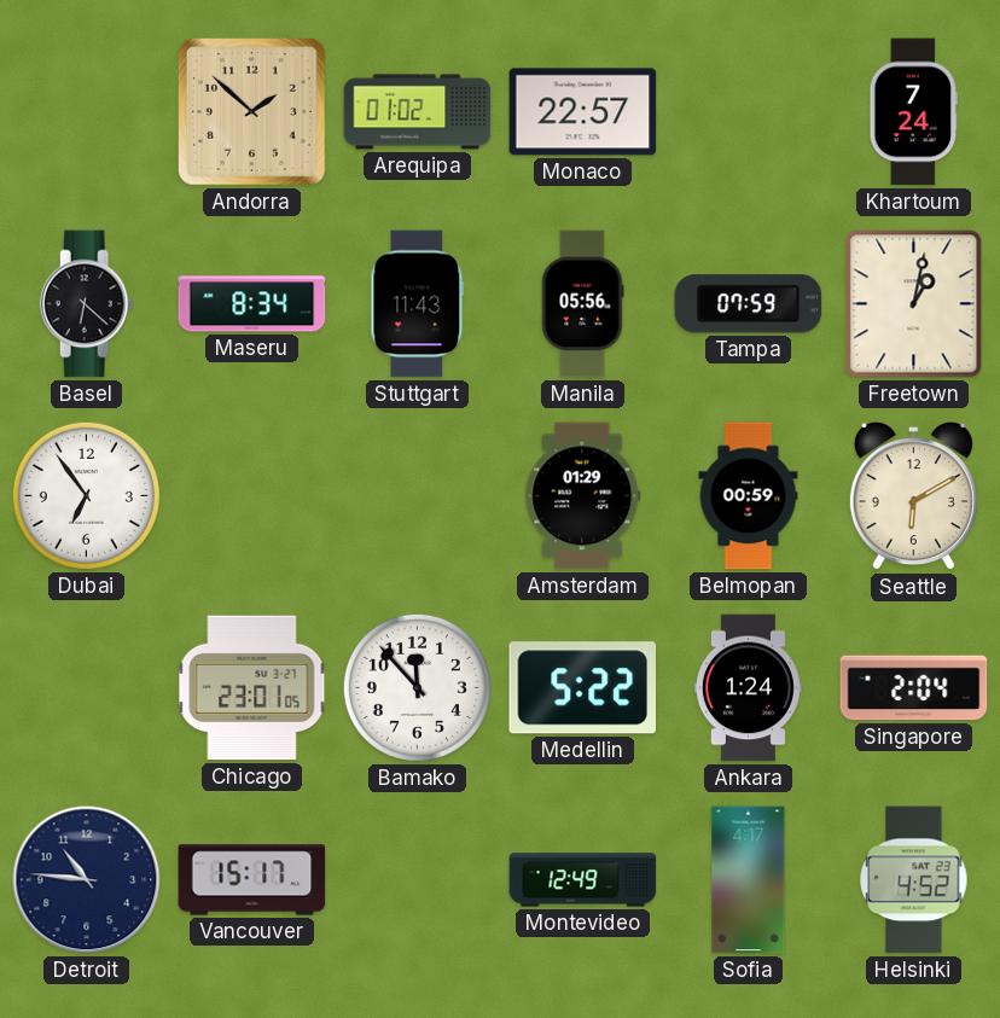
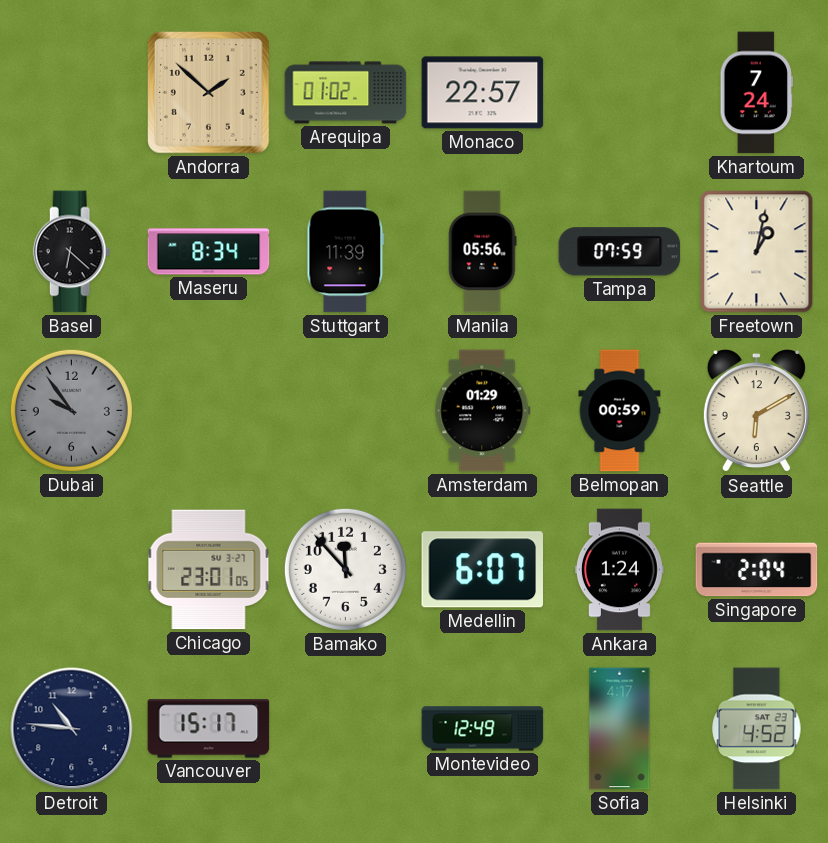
Stuttgart: 11:43 -> 11:39
Dubai: 6:54 -> 9:54
Dubai dial: white -> grey
Medellin: 5:22 -> 6:07
